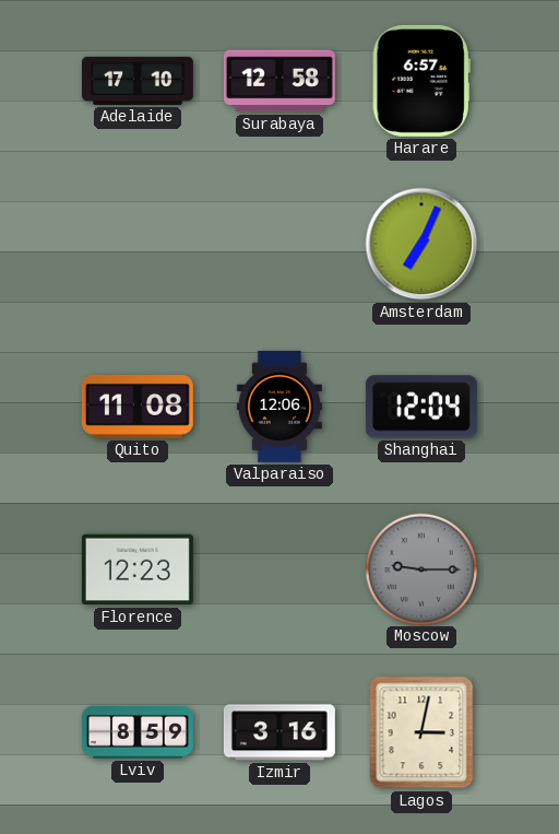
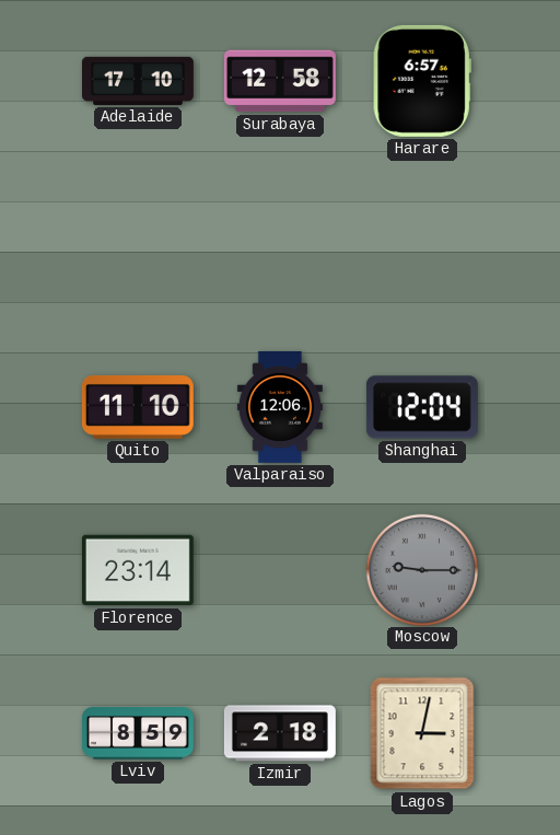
Amsterdam: 7:04 -> none
Quito: 11:08 -> 11:10
Florence: 12:23 -> 23:14
Izmir: 3:16 -> 2:18
